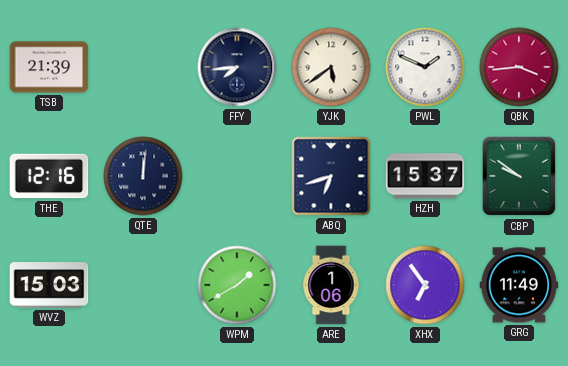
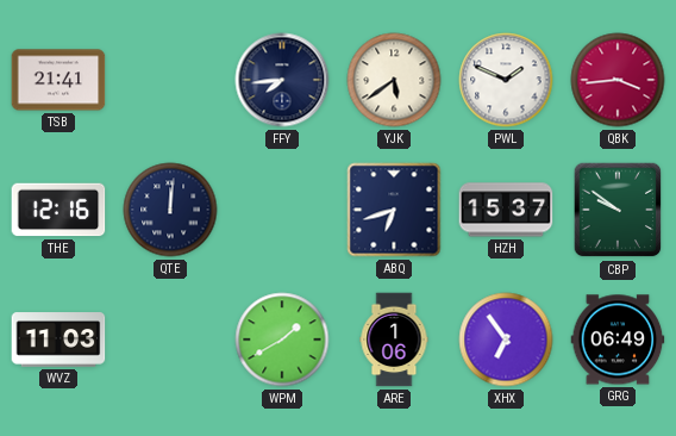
TSB: 21:39 -> 21:41
WVZ: 15:03 -> 11:03
GRG: 11:49 -> 06:49
